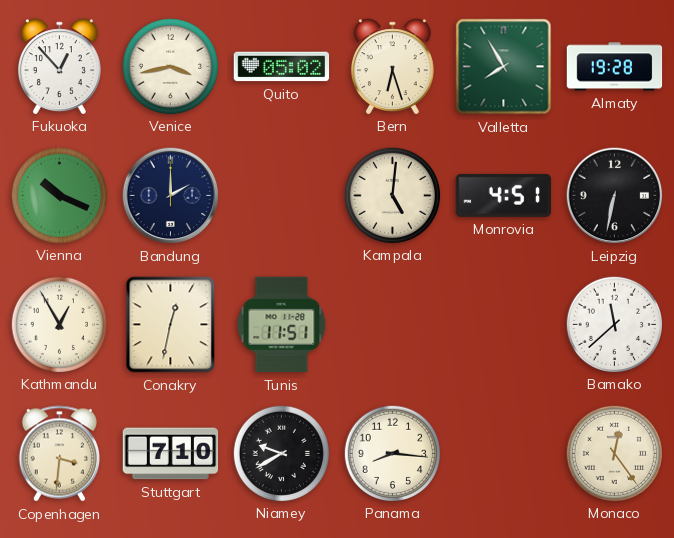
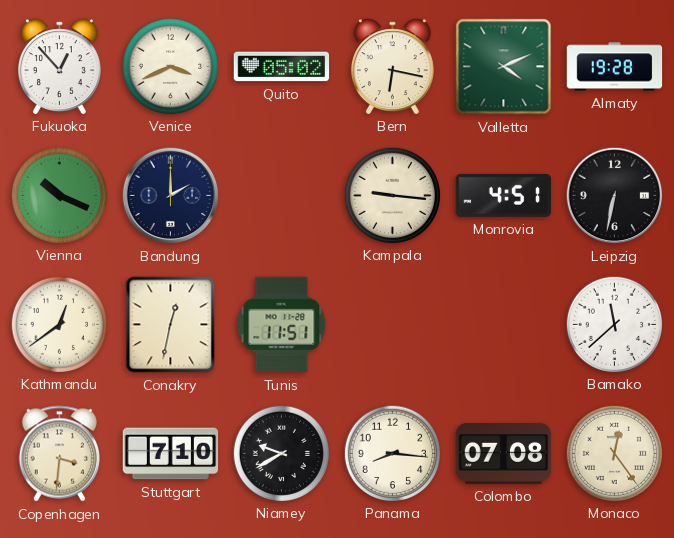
Venice: 3:43 -> 3:41
Bern: 6:27 -> 6:17
Valletta: 7:55 -> 4:11
Kampala: 5:01 -> 9:16
Kathmandu: 12:55 -> 12:39
Colombo: none -> 07:08
